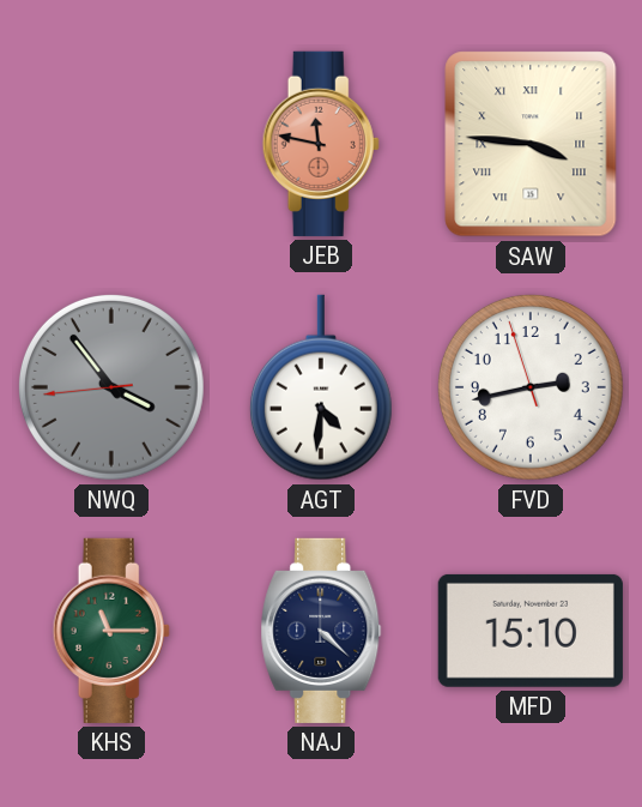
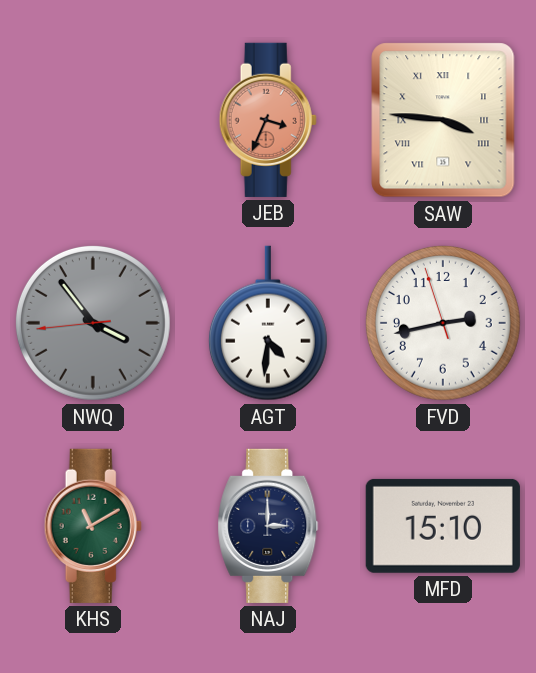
JEB: 11:47 -> 3:34
KHS: 11:15 -> 11:10
NAJ: 4:22 -> 3:00
